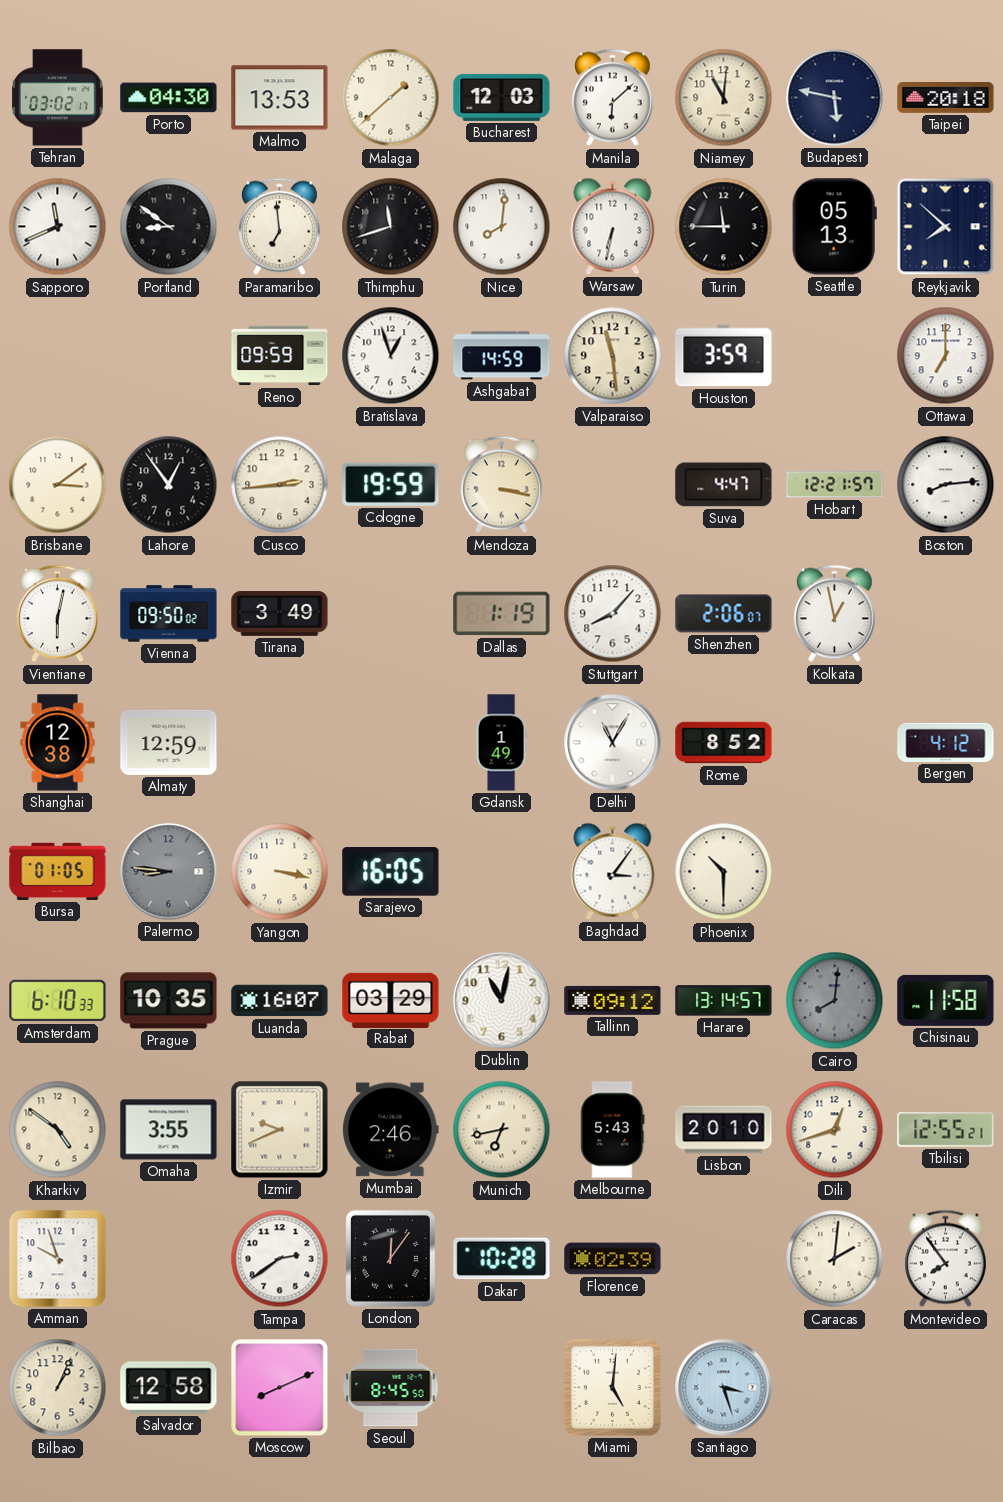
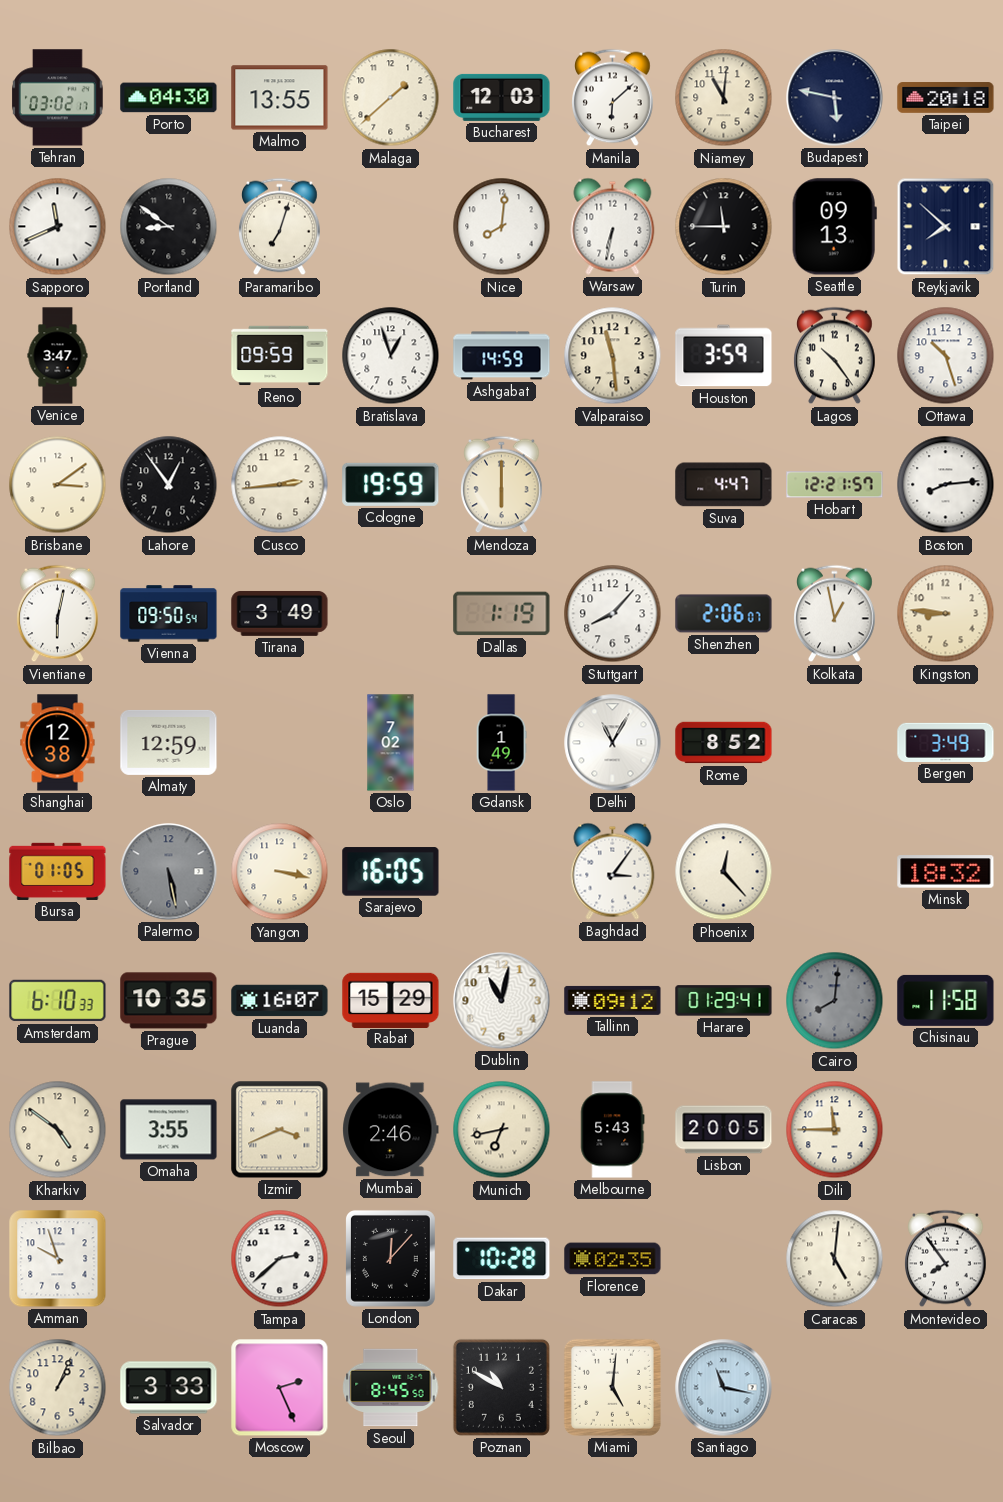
Malmo: 13:53 -> 13:55
Paramaribo: 6:59 -> 7:03
Thimphu: 11:42 -> none
Seattle: 05:13 -> 09:13
Venice: none -> 3:47
Lagos: none -> 10:24
Ottawa: 7:00 -> 10:27
Mendoza: 3:17 -> 6:00
Vienna: 09:50:02 -> 09:50:54
Kingston: none -> 8:46
Oslo: none -> 7:02
Bergen: 4:12 -> 3:49
Palermo: 8:46 -> 5:28
Phoenix: 10:30 -> 12:23
Minsk: none -> 18:32
Rabat: 03:29 -> 15:29
Harare: 13:14 -> 01:29
Izmir: 9:41 -> 3:41
Lisbon: 20:10 -> 20:05
Dili: 12:42 -> 11:45
Tbilisi: 12:55 -> none
Tampa: 2:39 -> 2:38
London: 12:06 -> 12:07
Florence: 02:39 -> 02:35
Caracas: 2:01 -> 5:01
Salvador: 12:58 -> 3:33
Moscow: 8:11 -> 2:26
Poznan: none -> 10:50
Santiago: 3:27 -> 11:17
